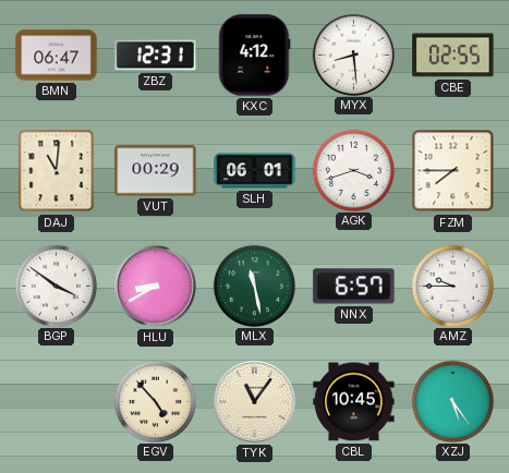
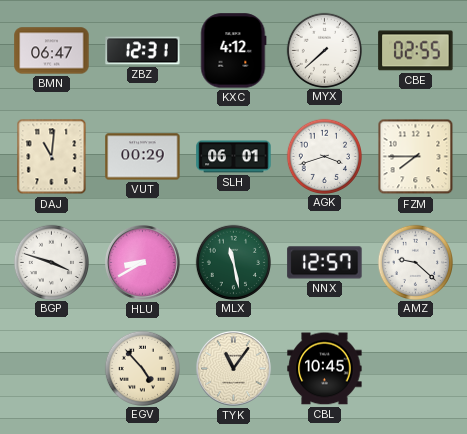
MYX: 8:29 -> 7:38
BGP: 3:51 -> 3:48
NNX: 6:57 -> 12:57
AMZ: 9:45 -> 9:22
XZJ: 5:24 -> none
